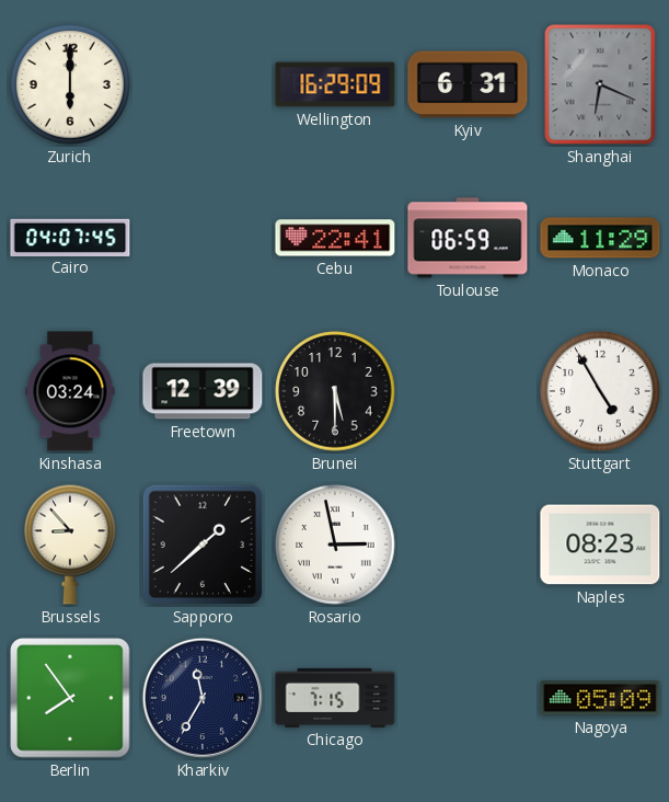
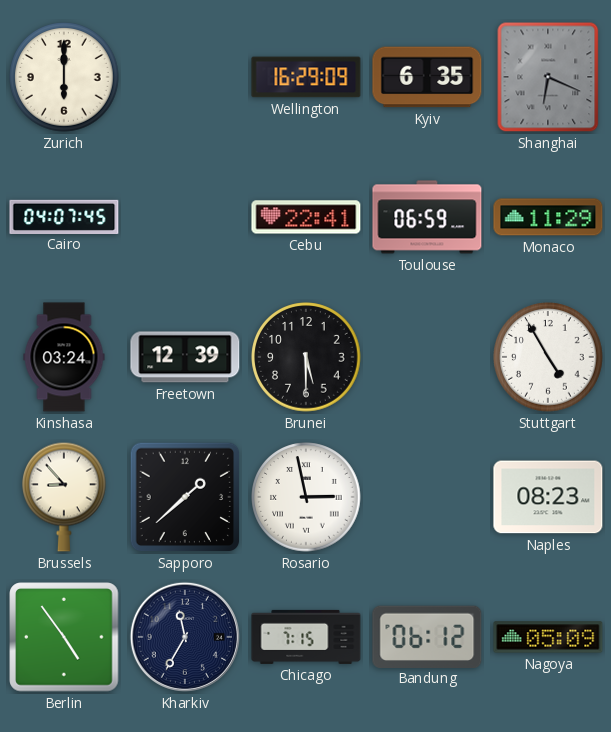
Kyiv: 6:31 -> 6:35
Berlin: 7:54 -> 4:54
Bandung: none -> 06:12
